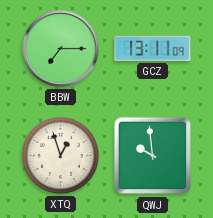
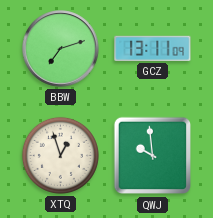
BBW: 7:15 -> 7:12
